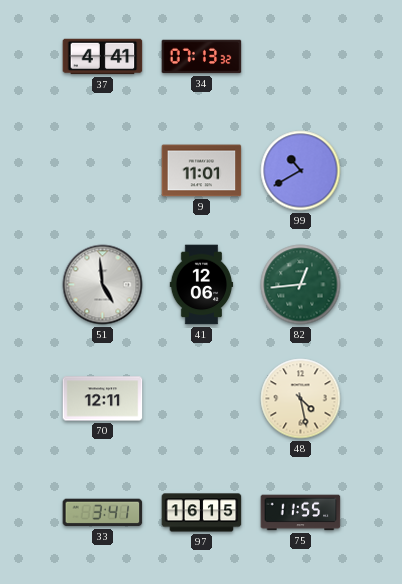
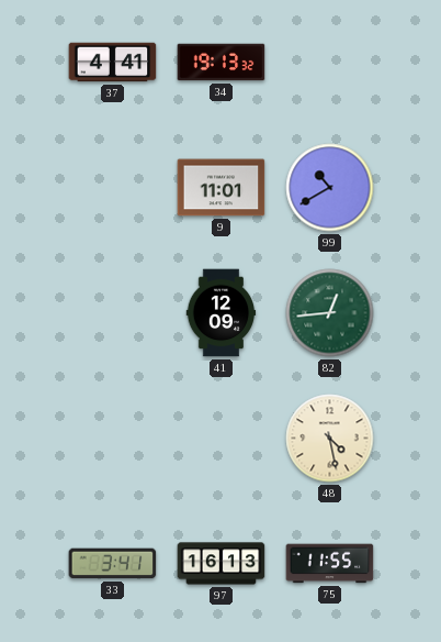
34: 07:13 -> 19:13
51: 4:59 -> none
41: 12:06 -> 12:09
70: 12:11 -> none
97: 16:15 -> 16:13
